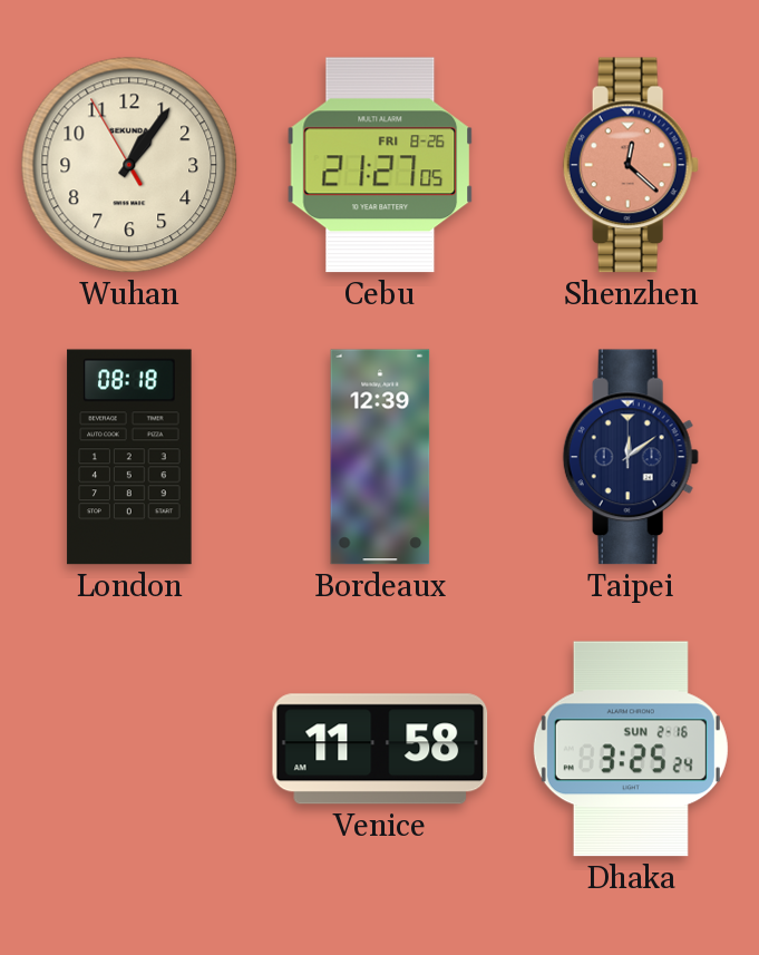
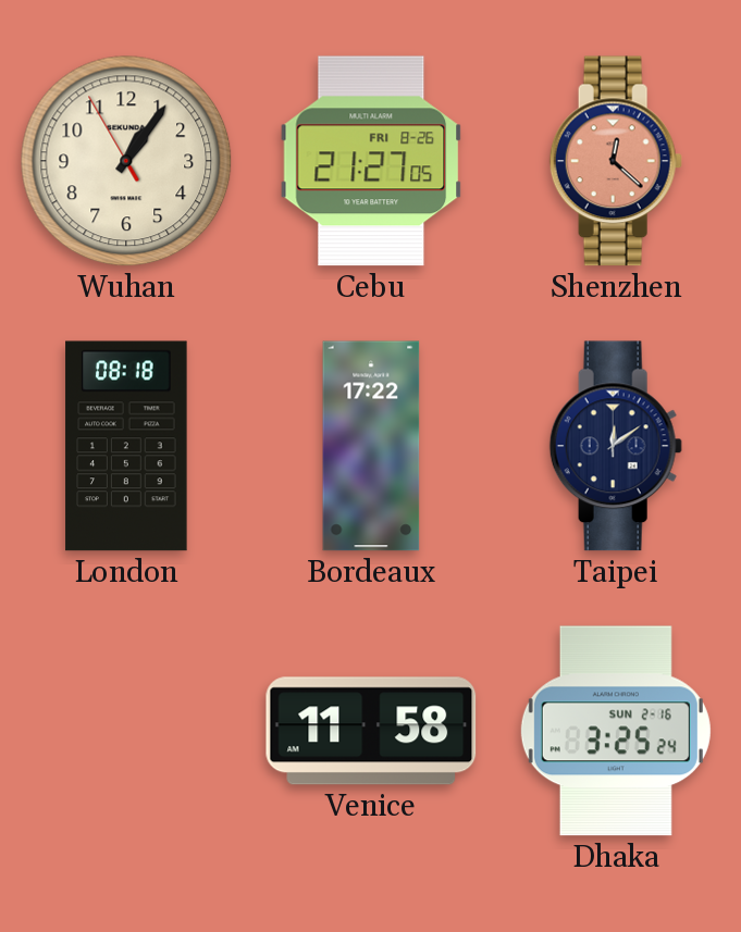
Bordeaux: 12:39 -> 17:22
